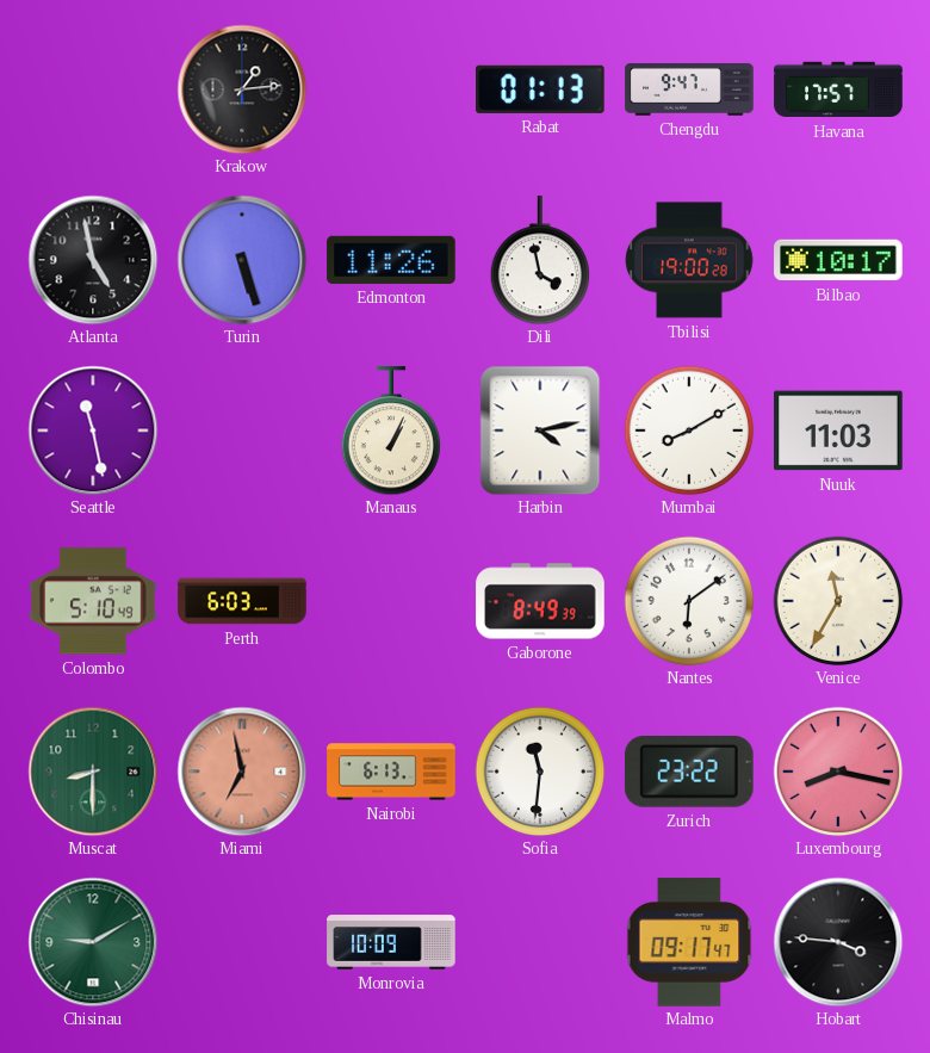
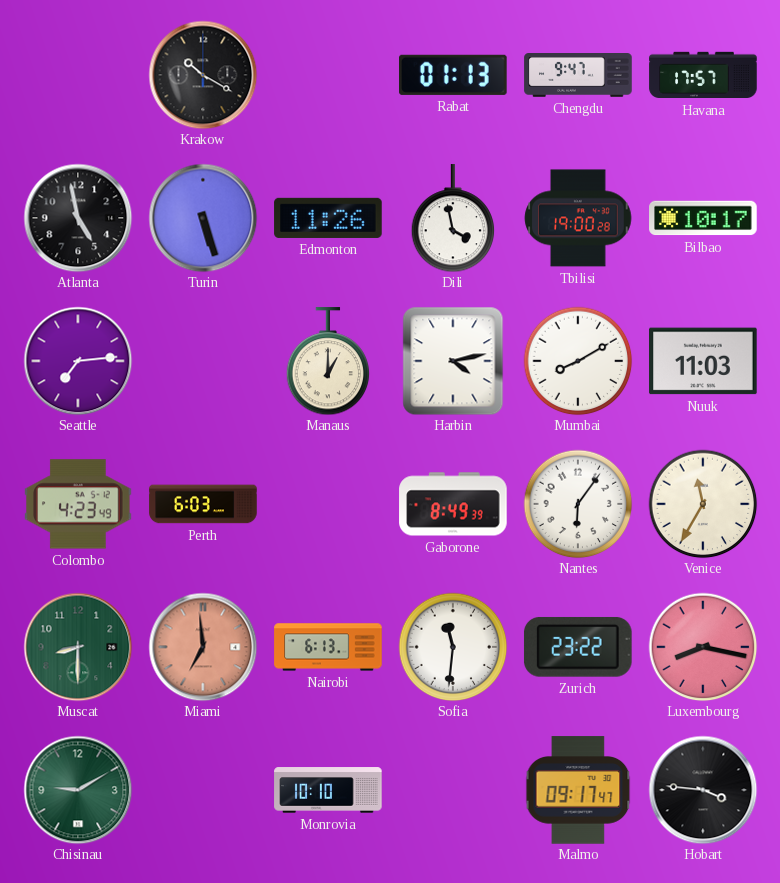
Krakow: 1:14 -> 10:20
Seattle: 11:28 -> 7:14
Manaus: 1:04 -> 1:00
Colombo: 5:10 -> 4:23
Nantes: 6:09 -> 6:06
Miami: 6:58 -> 6:59
Monrovia: 10:09 -> 10:10
